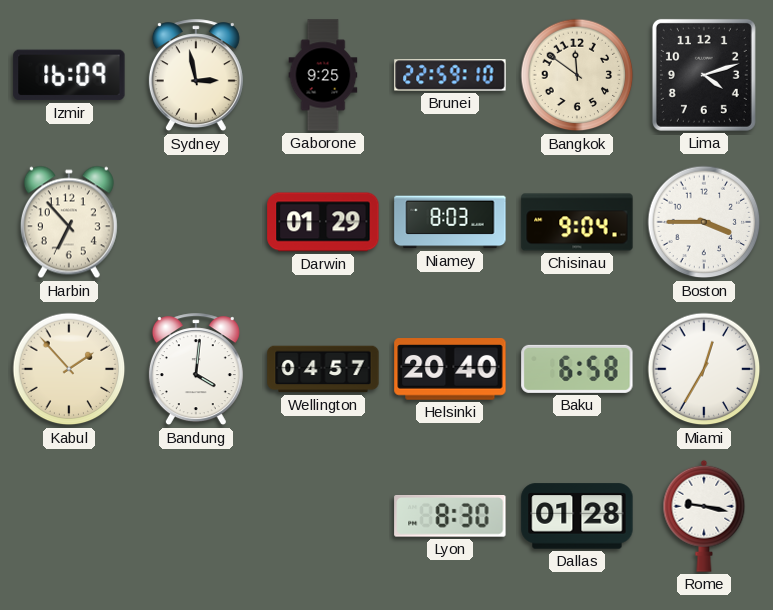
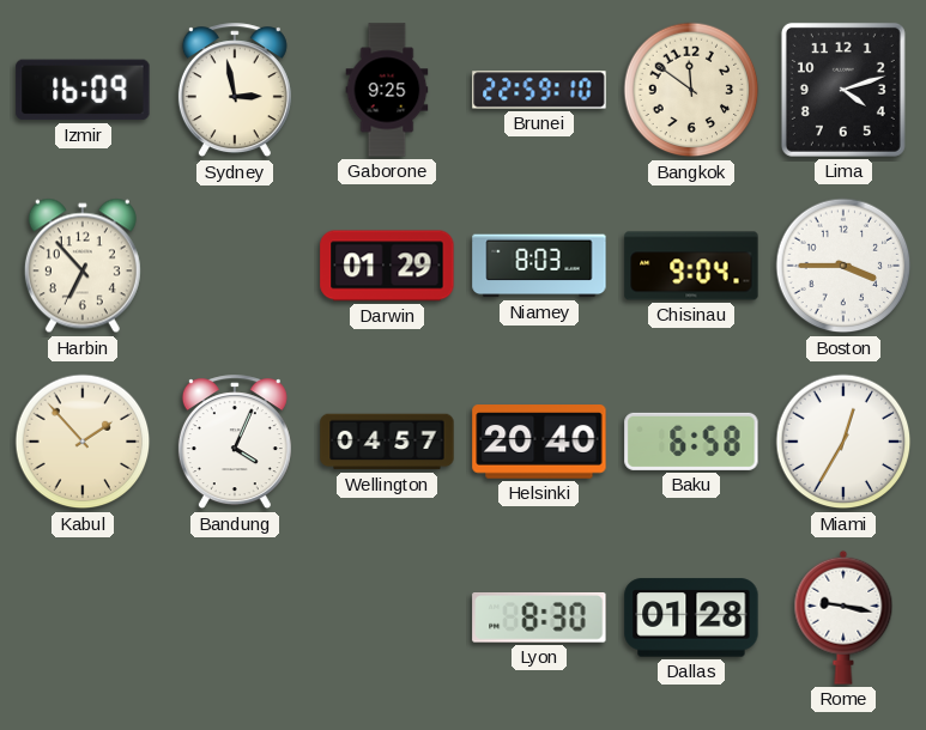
Bandung: 4:01 -> 4:04
